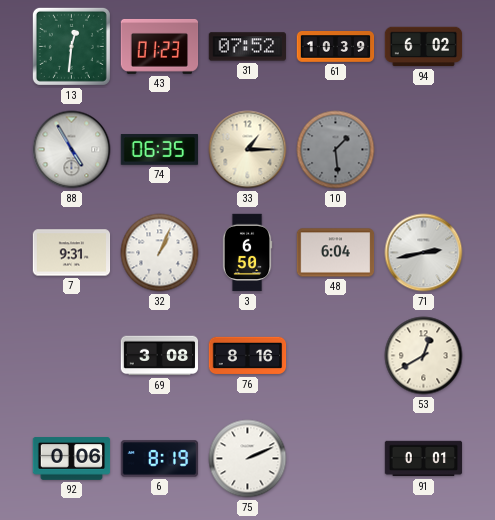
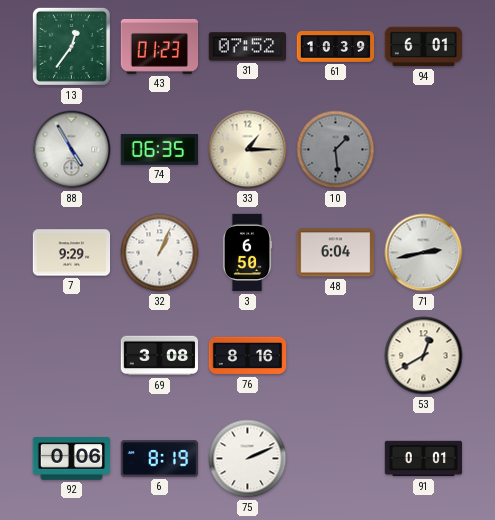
13: 12:31 -> 12:36
94: 6:02 -> 6:01
7: 9:31 -> 9:29
